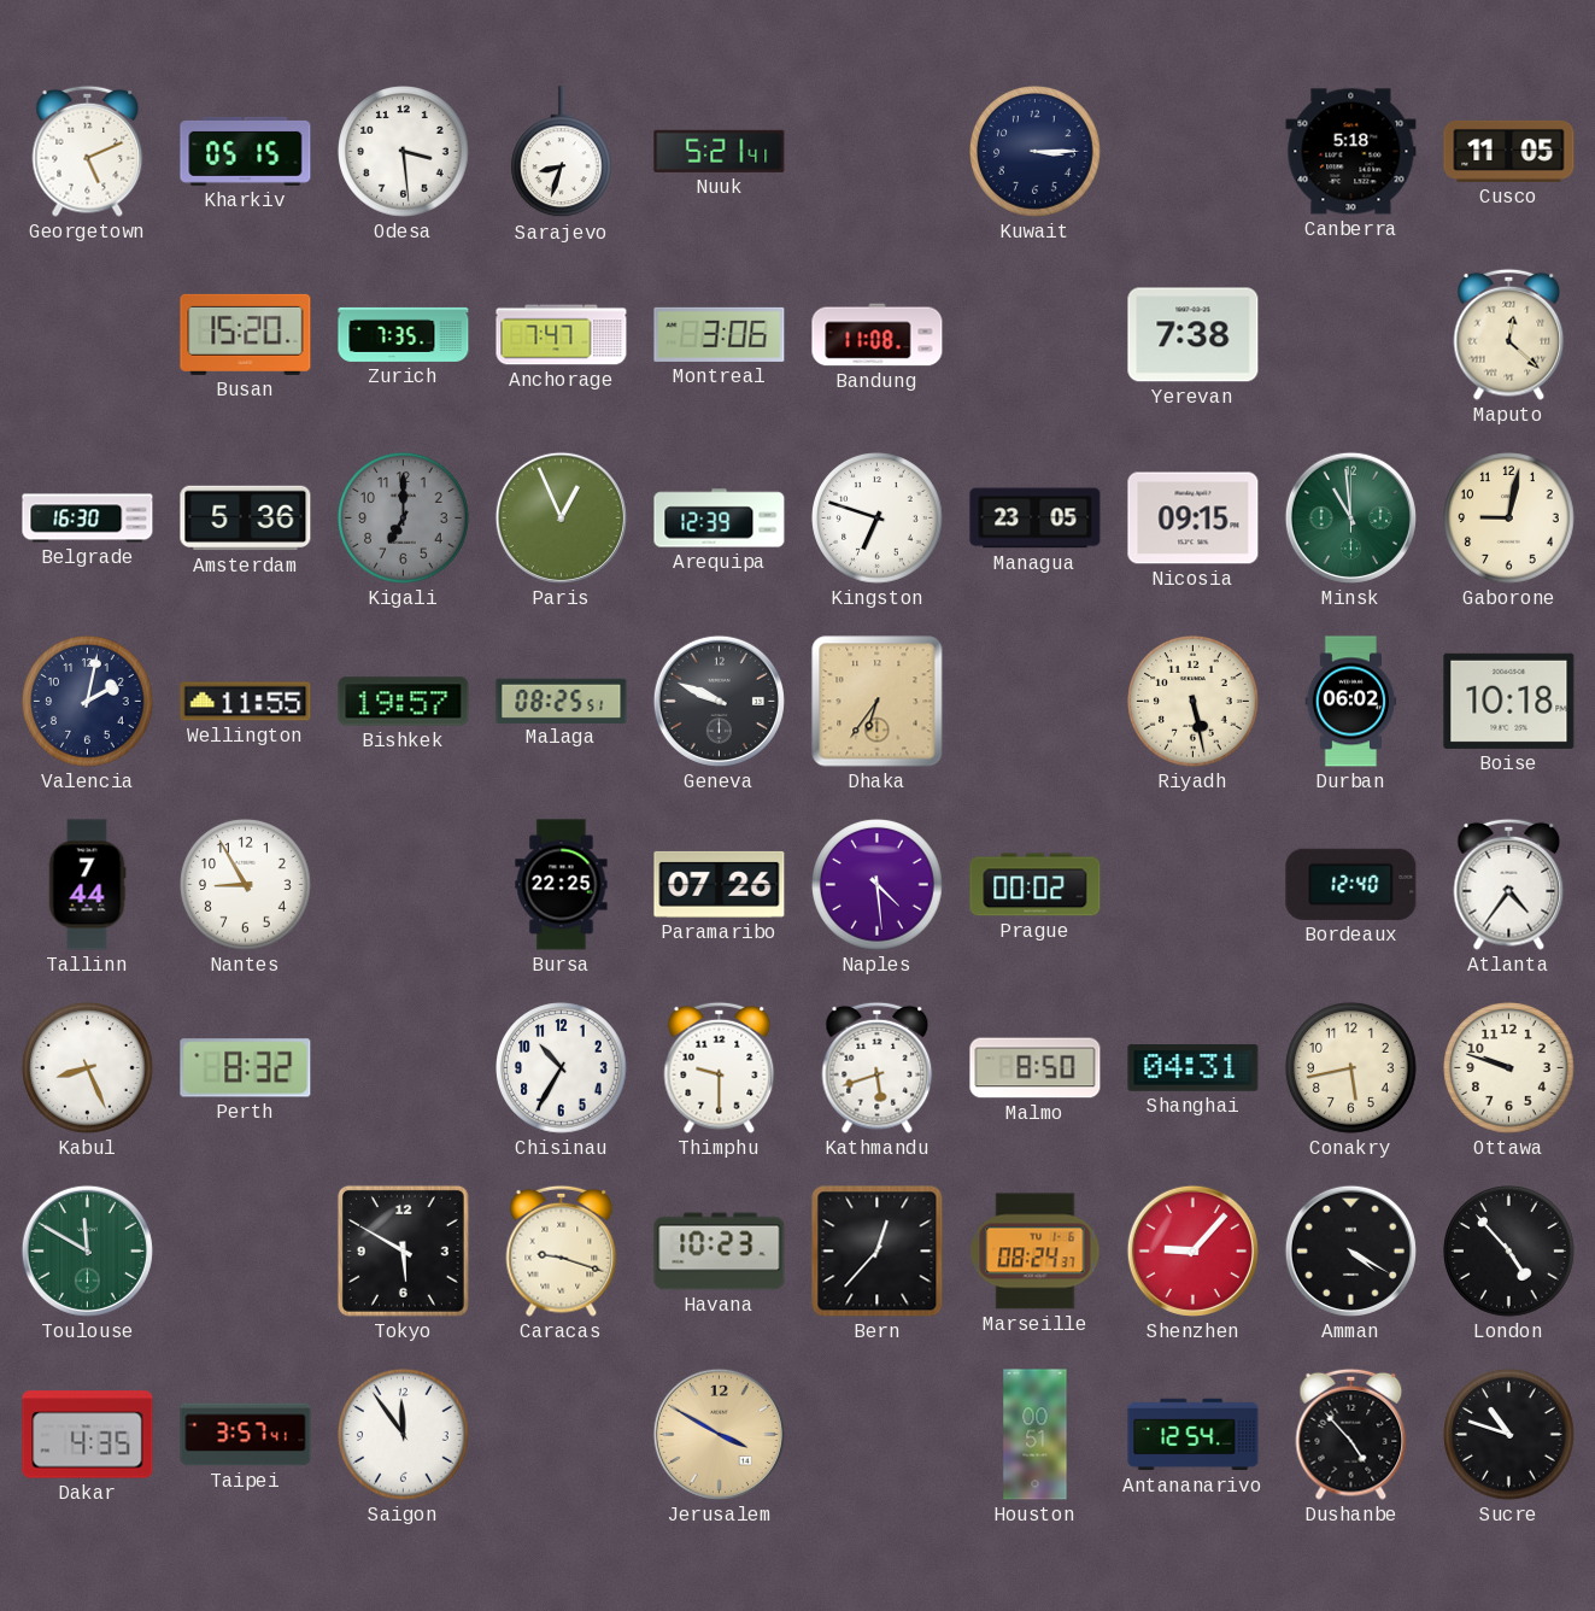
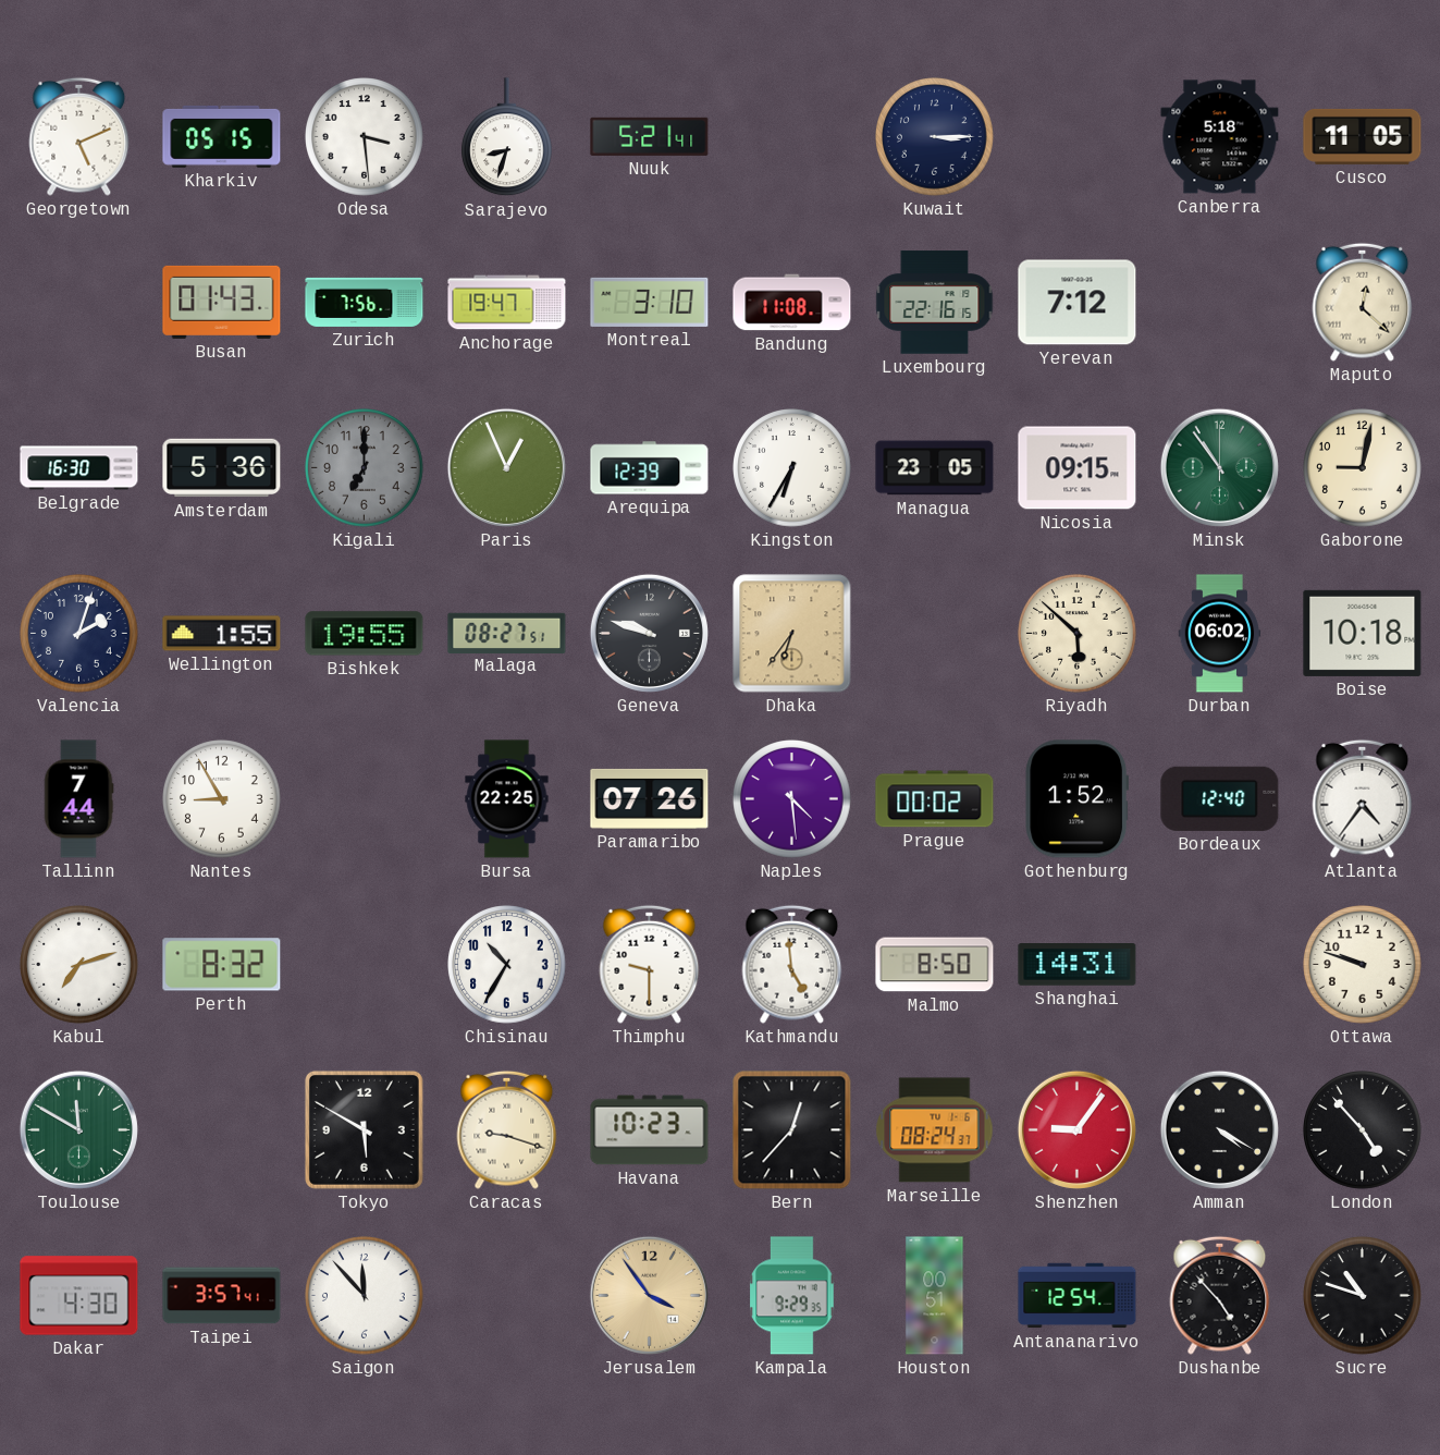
Busan: 15:20 -> 01:43
Zurich: 7:35 -> 7:56
Anchorage: 7:47 -> 19:47
Montreal: 3:06 -> 3:10
Luxembourg: none -> 22:16
Yerevan: 7:38 -> 7:12
Kingston: 6:48 -> 6:35
Minsk: 10:59 -> 10:54
Valencia: 2:02 -> 2:03
Wellington: 11:55 -> 1:55
Bishkek: 19:57 -> 19:55
Malaga: 08:25 -> 08:27
Geneva: 9:49 -> 9:48
Riyadh: 5:28 -> 5:52
Gothenburg: none -> 1:52
Kabul: 8:26 -> 7:12
Kathmandu: 5:42 -> 4:59
Shanghai: 04:31 -> 14:31
Conakry: 5:43 -> none
Shenzhen: 9:07 -> 9:06
Dakar: 4:35 -> 4:30
Saigon: 11:54 -> 11:53
Jerusalem: 3:50 -> 3:54
Kampala: none -> 9:29
